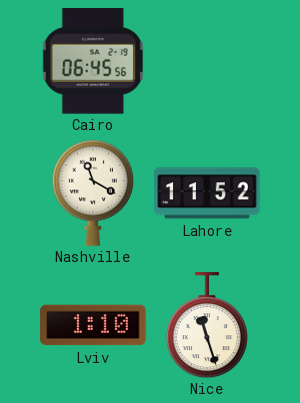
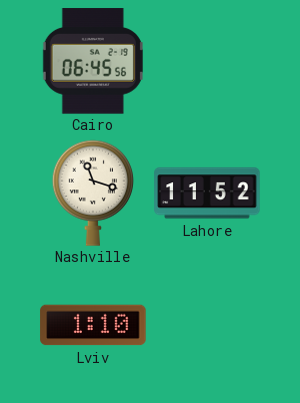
Nashville: 11:20 -> 11:18
Nice: 11:27 -> none
